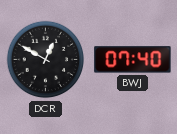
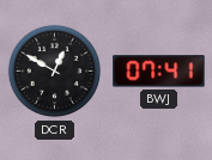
BWJ: 07:40 -> 07:41
